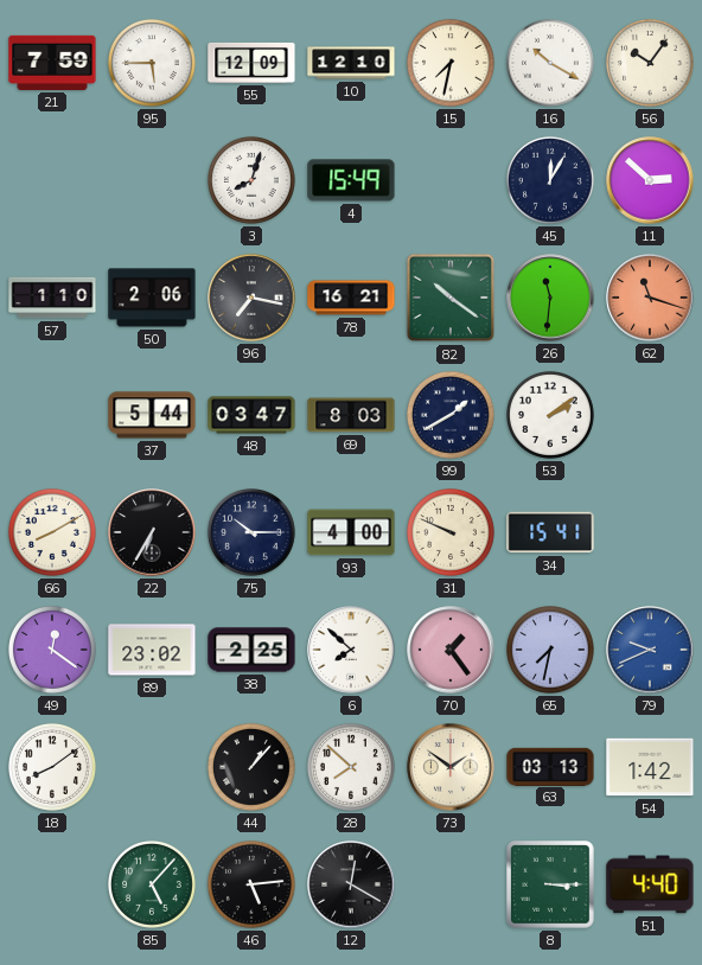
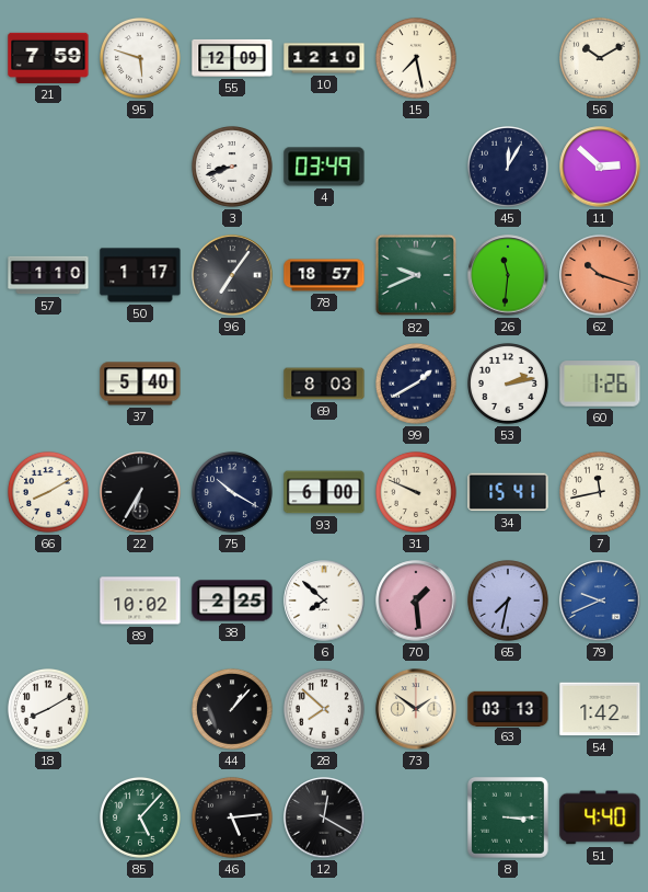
95: 5:45 -> 5:48
15: 7:32 -> 7:28
16: 10:20 -> none
56: 10:06 -> 10:10
3: 8:03 -> 8:42
4: 15:49 -> 03:49
50: 2:06 -> 1:17
96: 7:17 -> 7:06
78: 16:21 -> 18:57
82: 10:21 -> 9:41
62: 11:18 -> 10:18
37: 5:44 -> 5:40
48: 03:47 -> none
53: 2:09 -> 2:13
60: none -> 1:26
75: 10:15 -> 10:20
93: 4:00 -> 6:00
7: none -> 11:43
49: 12:21 -> none
89: 23:02 -> 10:02
70: 1:24 -> 1:29
18: 8:09 -> 8:10
